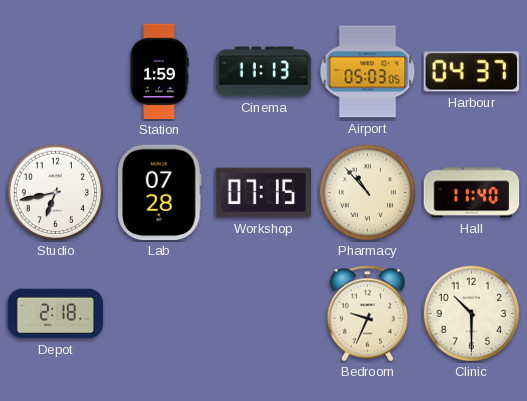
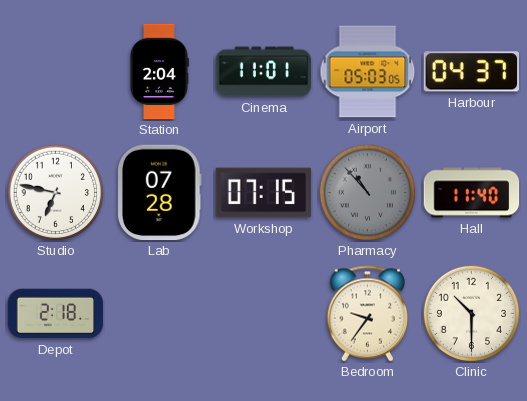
Station: 1:59 -> 2:04
Cinema: 11:13 -> 11:01
Studio: 6:43 -> 6:47
Pharmacy dial: cream -> grey
Bedroom: 9:34 -> 9:36
